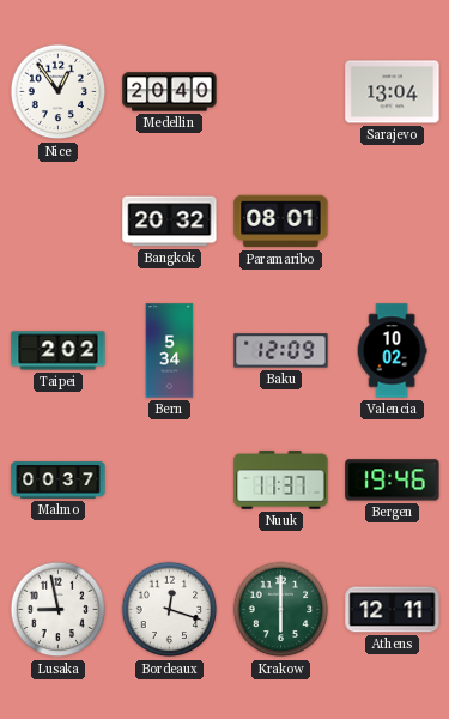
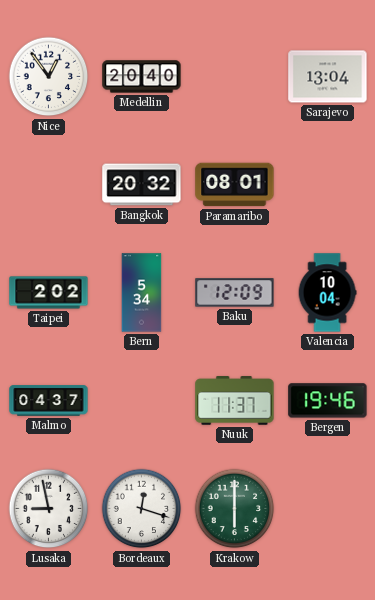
Valencia: 10:02 -> 10:04
Malmo: 00:37 -> 04:37
Athens: 12:11 -> none
